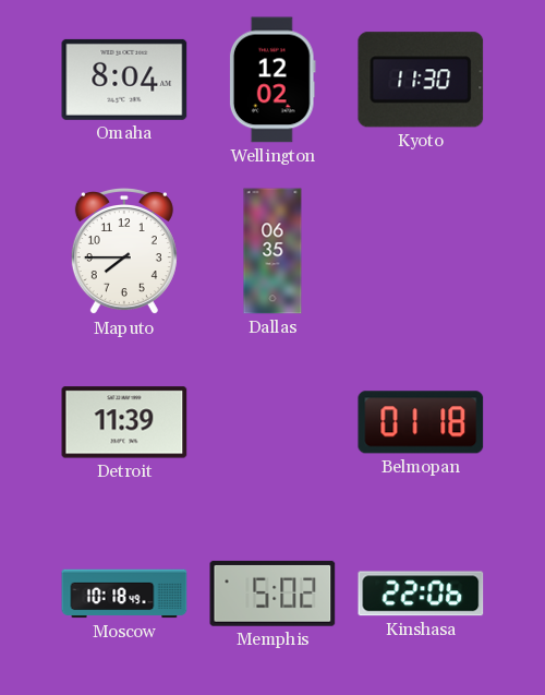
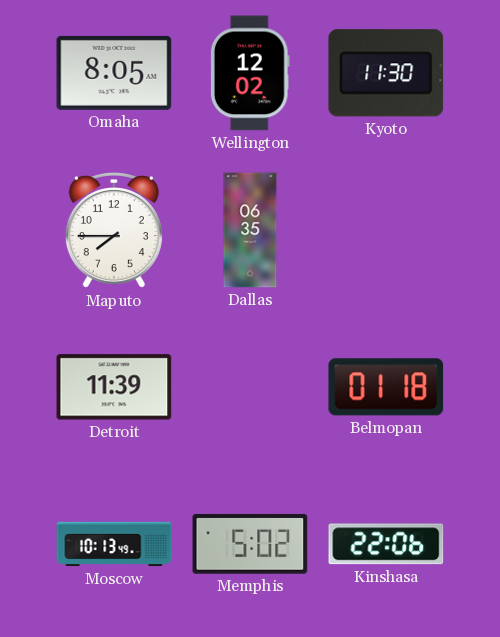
Omaha: 8:04 -> 8:05
Moscow: 10:18 -> 10:13
